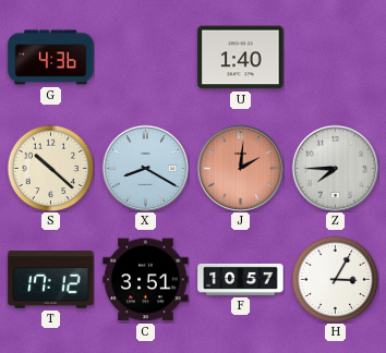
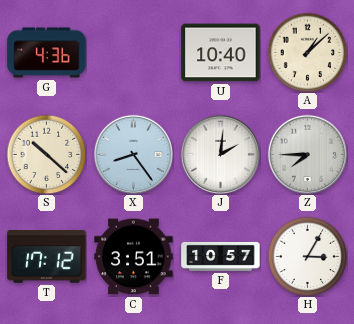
U: 1:40 -> 10:40
A: none -> 1:08
X: 8:20 -> 8:24
J dial: salmon -> white
